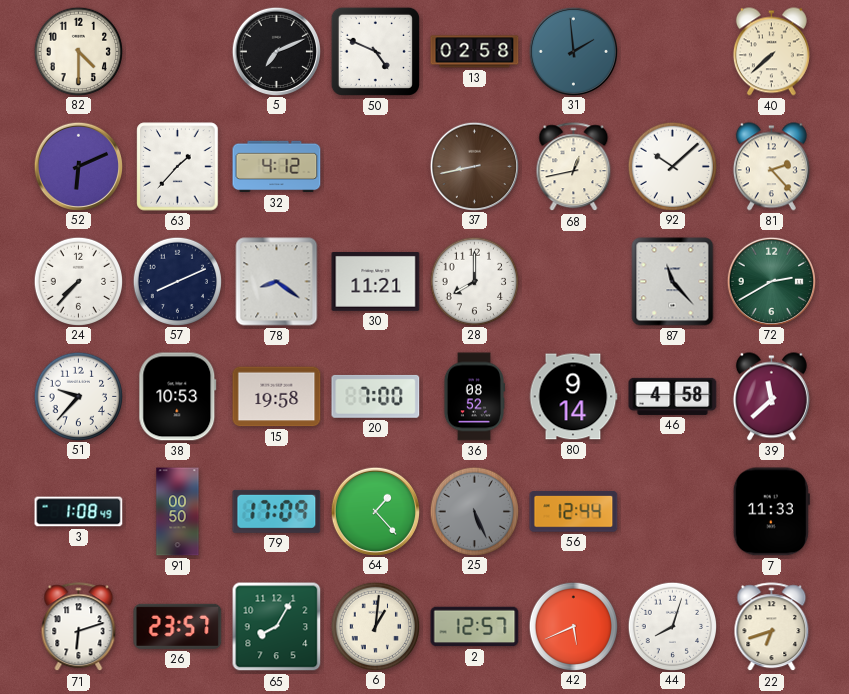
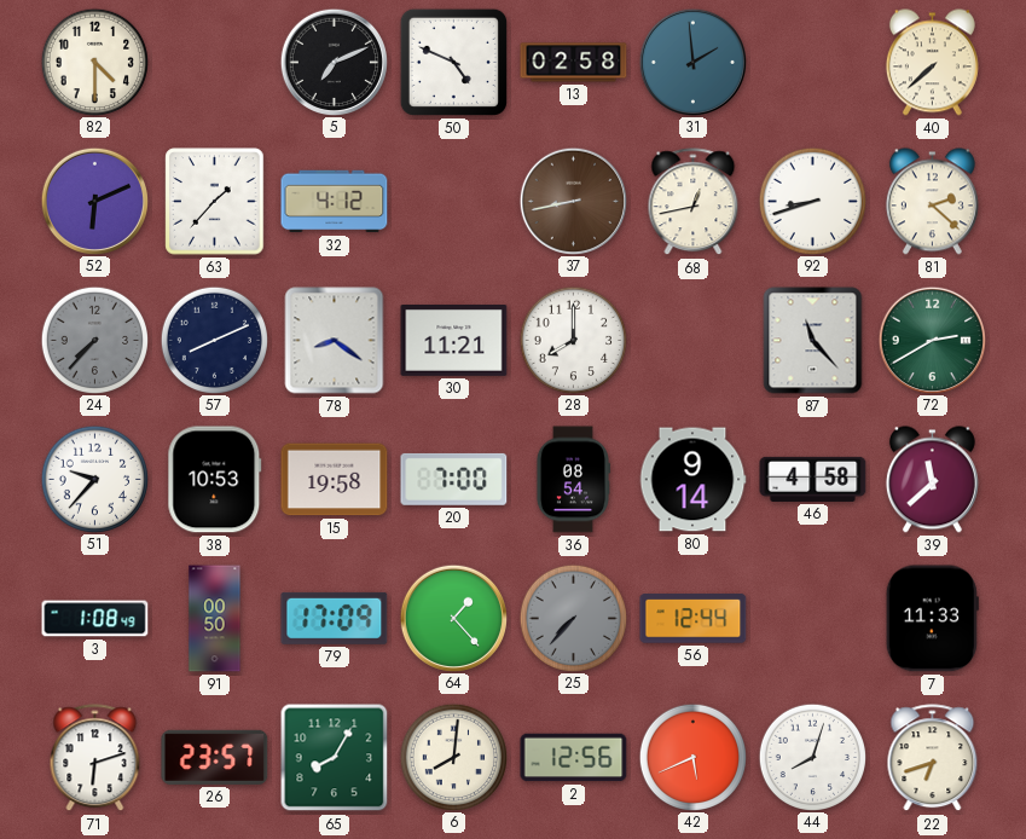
92: 10:08 -> 8:42
81: 2:23 -> 2:22
24 dial: white -> grey
36: 08:52 -> 08:54
25: 5:26 -> 7:37
6: 1:01 -> 8:01
2: 12:57 -> 12:56
